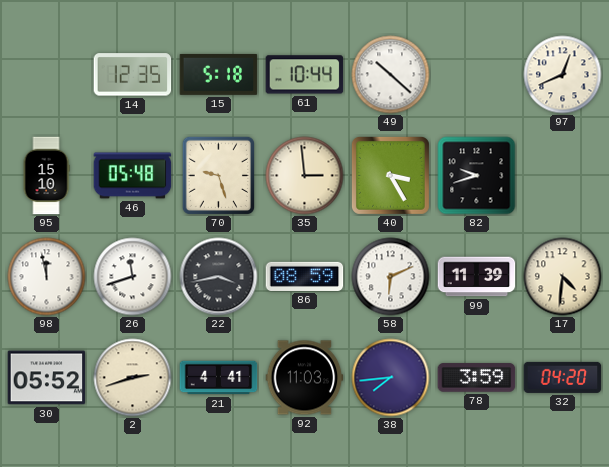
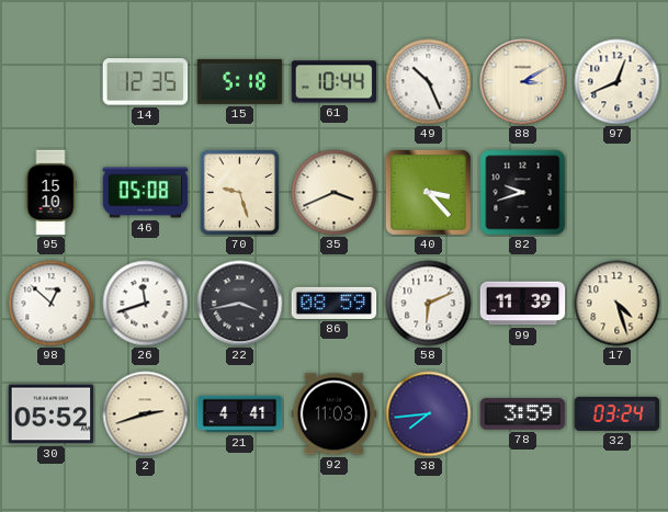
49: 10:22 -> 10:26
88: none -> 3:10
46: 05:48 -> 05:08
35: 2:59 -> 3:41
40: 3:25 -> 3:23
98: 11:58 -> 12:52
17: 4:31 -> 4:27
32: 04:20 -> 03:24
